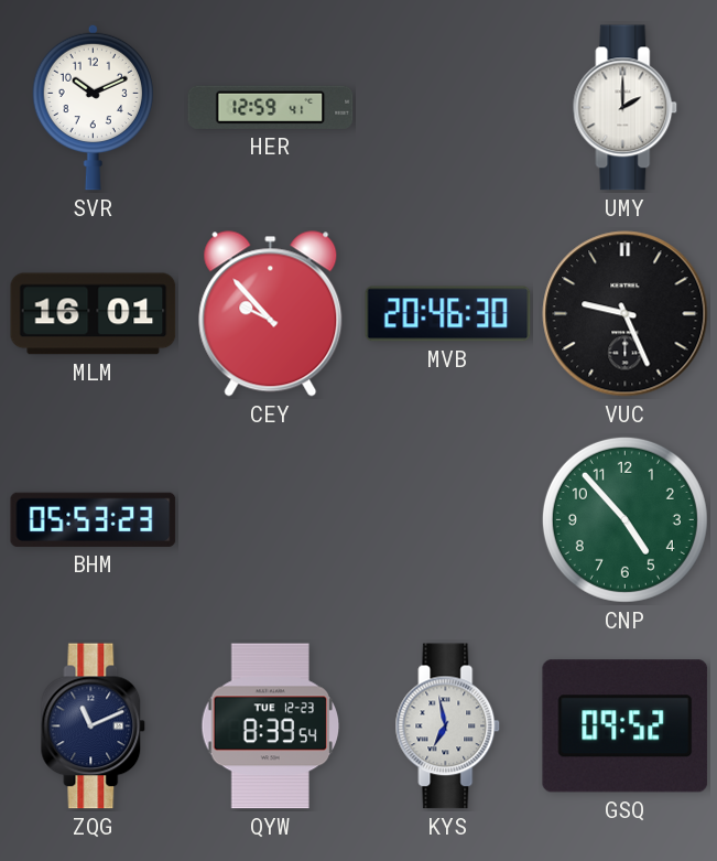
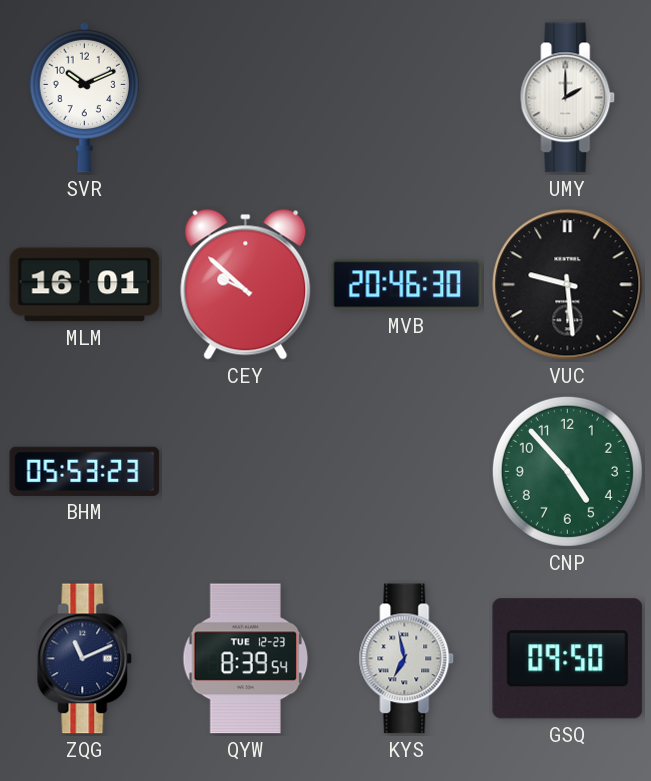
HER: 12:59 -> none
CEY: 9:53 -> 9:52
VUC: 9:26 -> 9:29
GSQ: 09:52 -> 09:50
